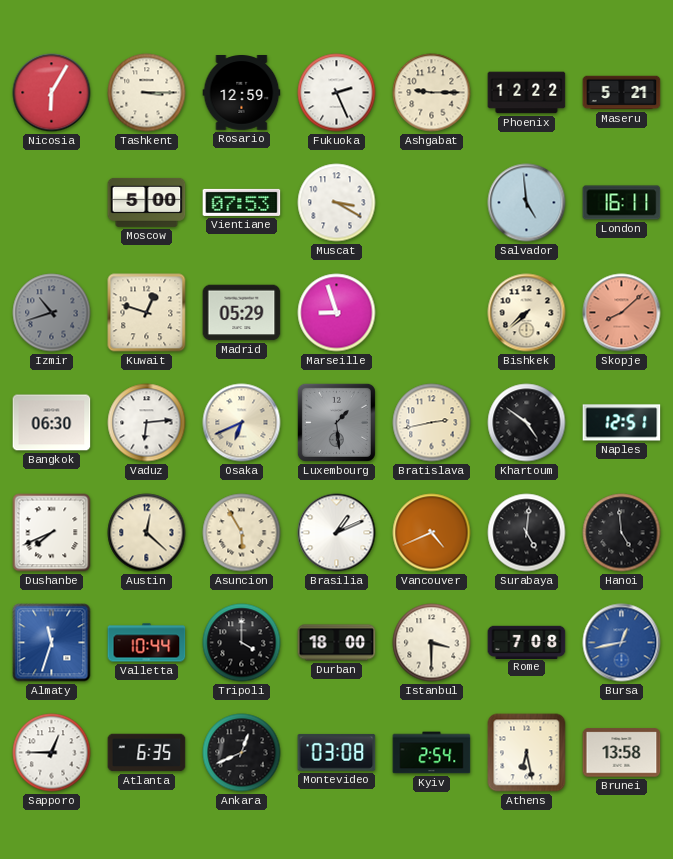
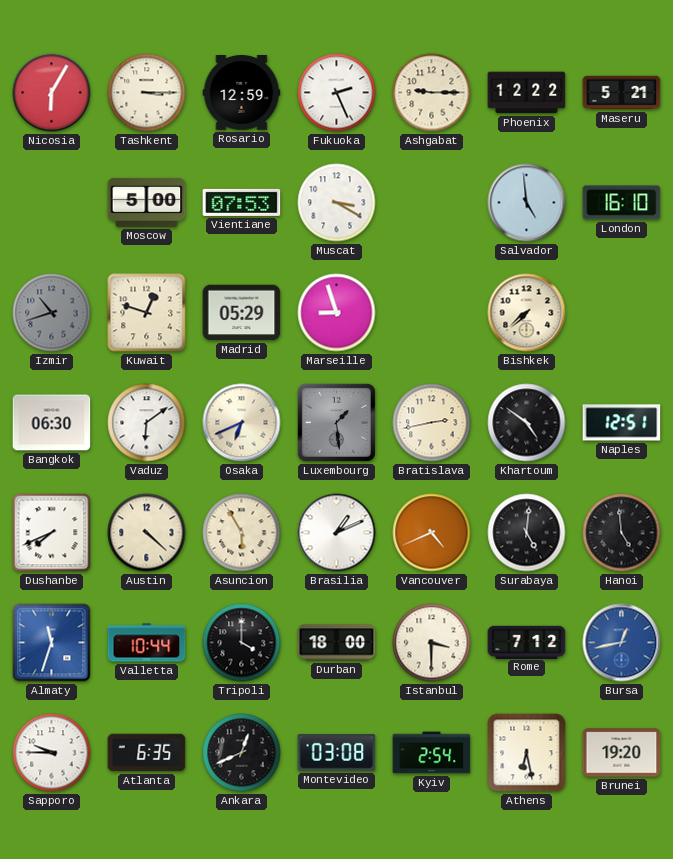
London: 16:11 -> 16:10
Skopje: 8:08 -> none
Vaduz: 6:14 -> 6:09
Austin: 12:22 -> 4:22
Rome: 7:08 -> 7:12
Sapporo: 12:45 -> 9:45
Brunei: 13:58 -> 19:20
